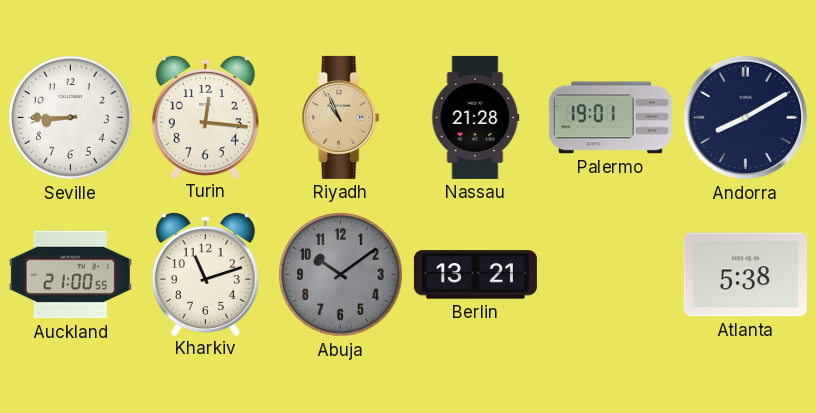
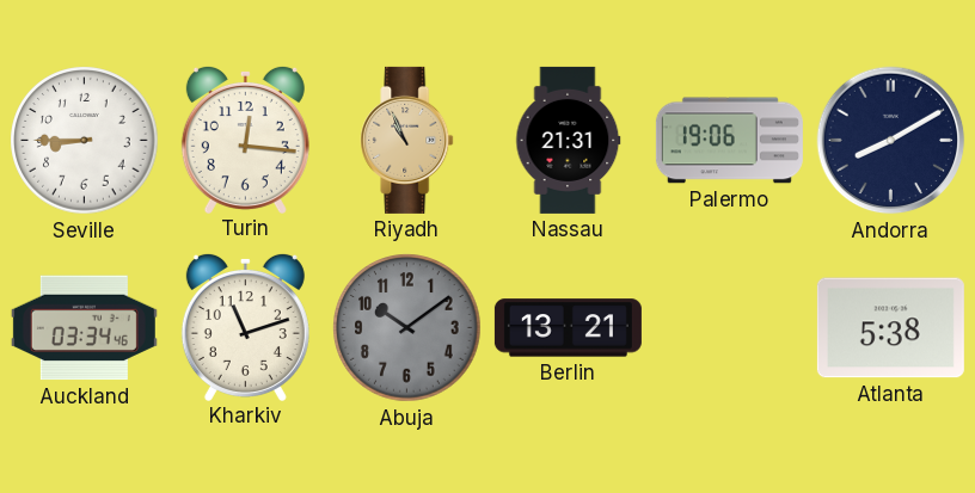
Nassau: 21:28 -> 21:31
Palermo: 19:01 -> 19:06
Auckland: 21:00 -> 03:34
